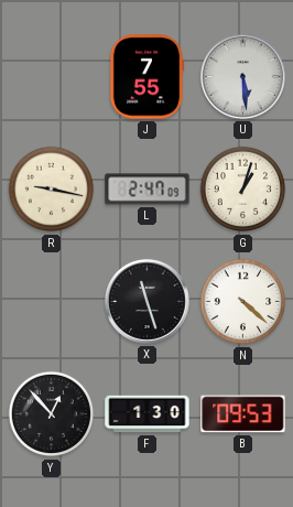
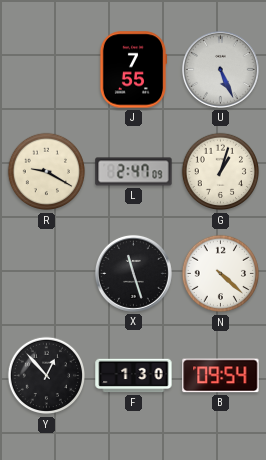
U: 5:29 -> 5:26
R: 9:17 -> 9:20
B: 09:53 -> 09:54
